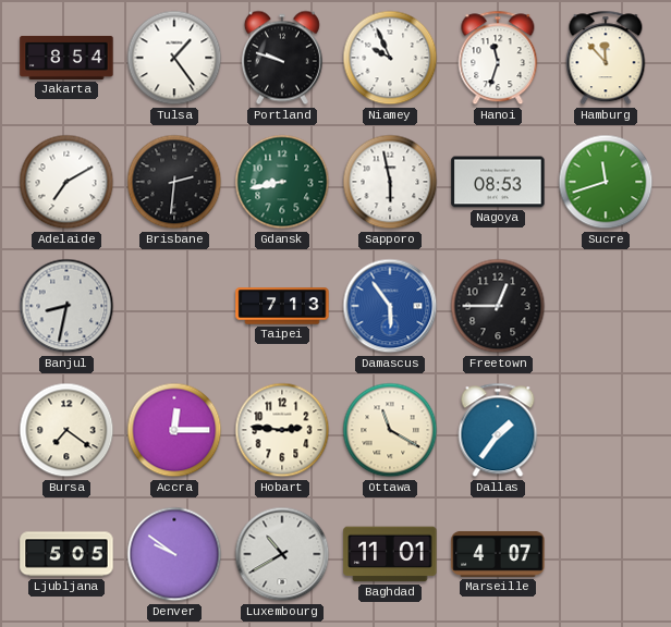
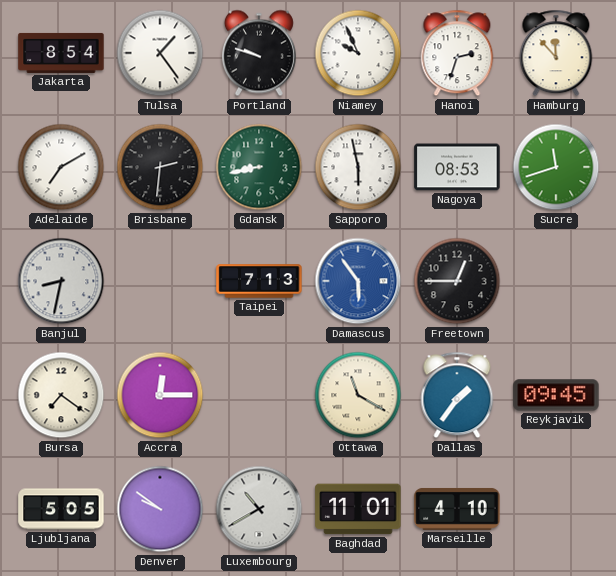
Hanoi: 11:33 -> 2:33
Hobart: 2:46 -> none
Reykjavik: none -> 09:45
Marseille: 4:07 -> 4:10
